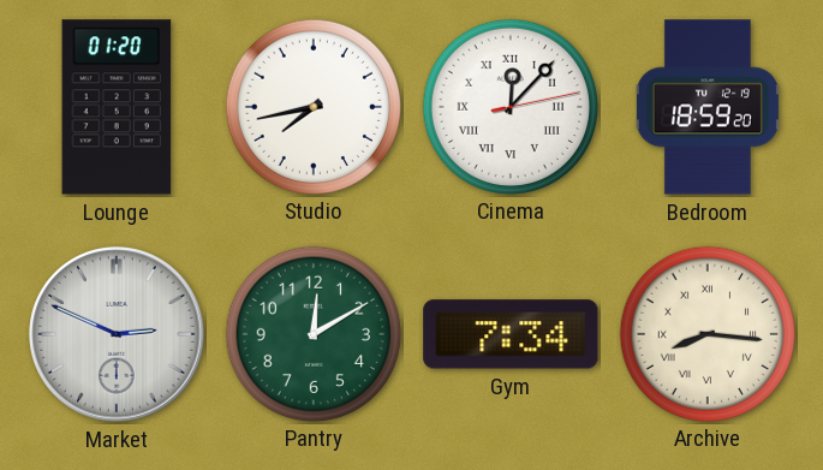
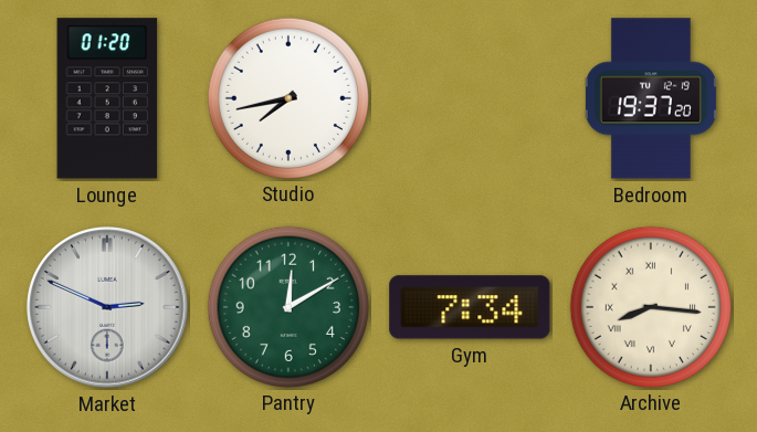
Cinema: 12:07 -> none
Bedroom: 18:59 -> 19:37
